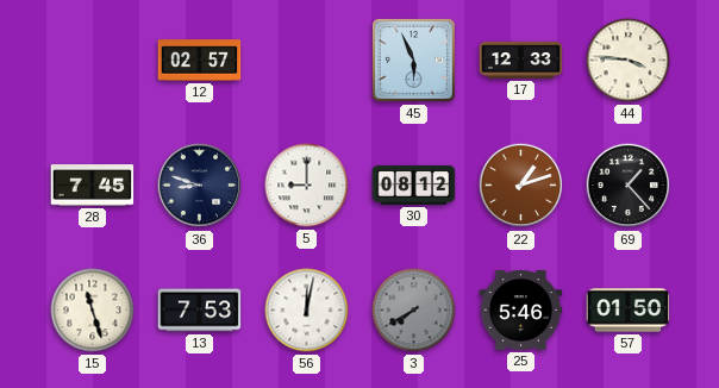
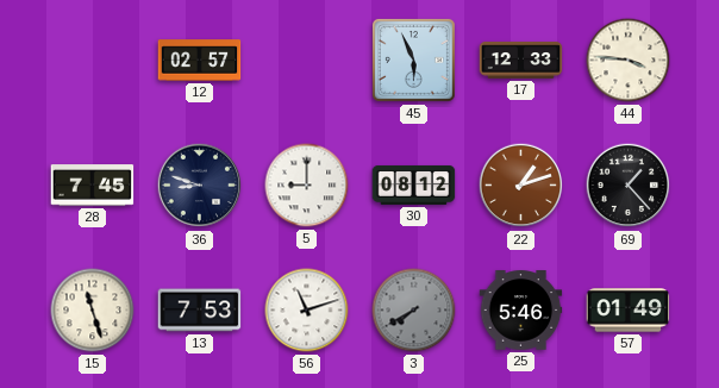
56: 12:02 -> 11:12
57: 01:50 -> 01:49
